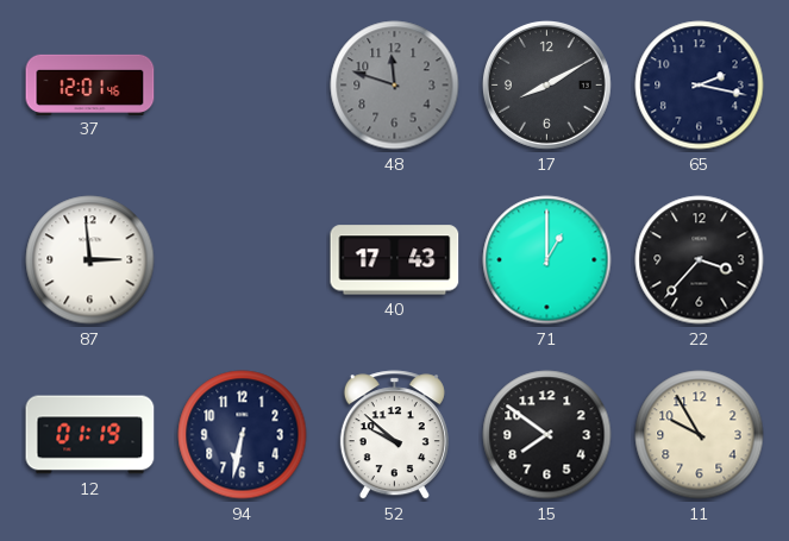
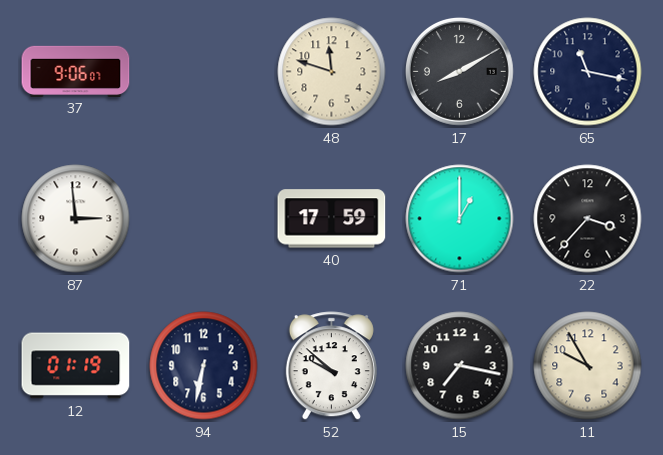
37: 12:01 -> 9:06
48 dial: grey -> cream
65: 2:17 -> 11:17
40: 17:43 -> 17:59
15: 7:51 -> 7:17
